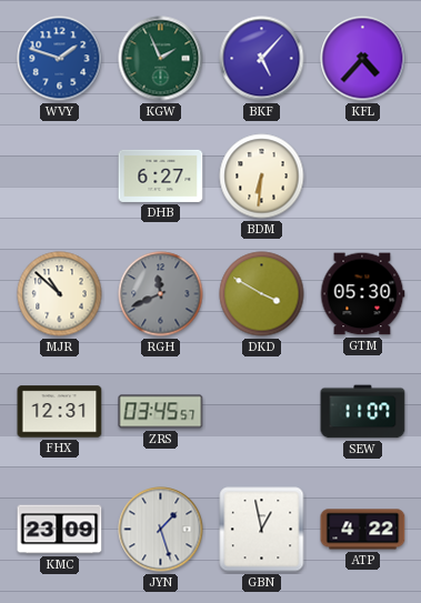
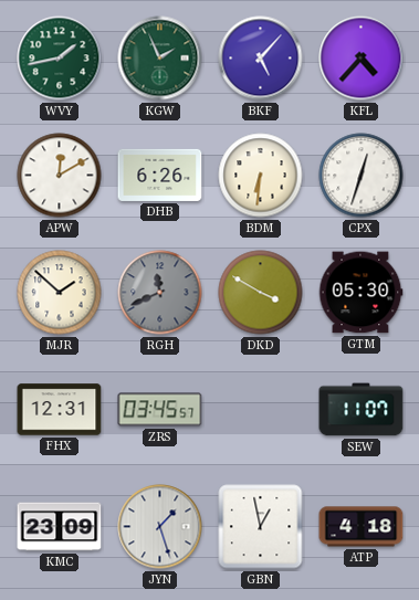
WVY: 1:48 -> 1:43
WVY dial: blue -> green
APW: none -> 12:10
DHB: 6:27 -> 6:26
CPX: none -> 12:33
MJR: 10:52 -> 1:52
ATP: 4:22 -> 4:18
